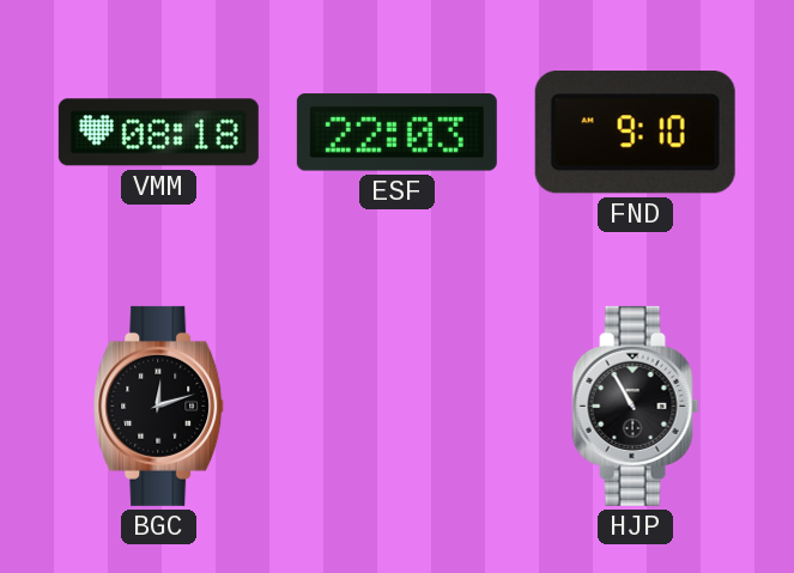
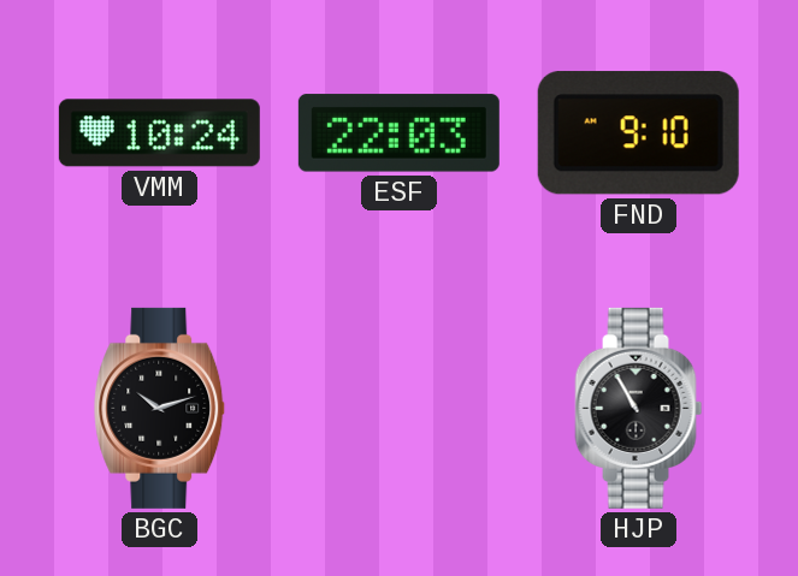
VMM: 08:18 -> 10:24
BGC: 12:12 -> 10:12
